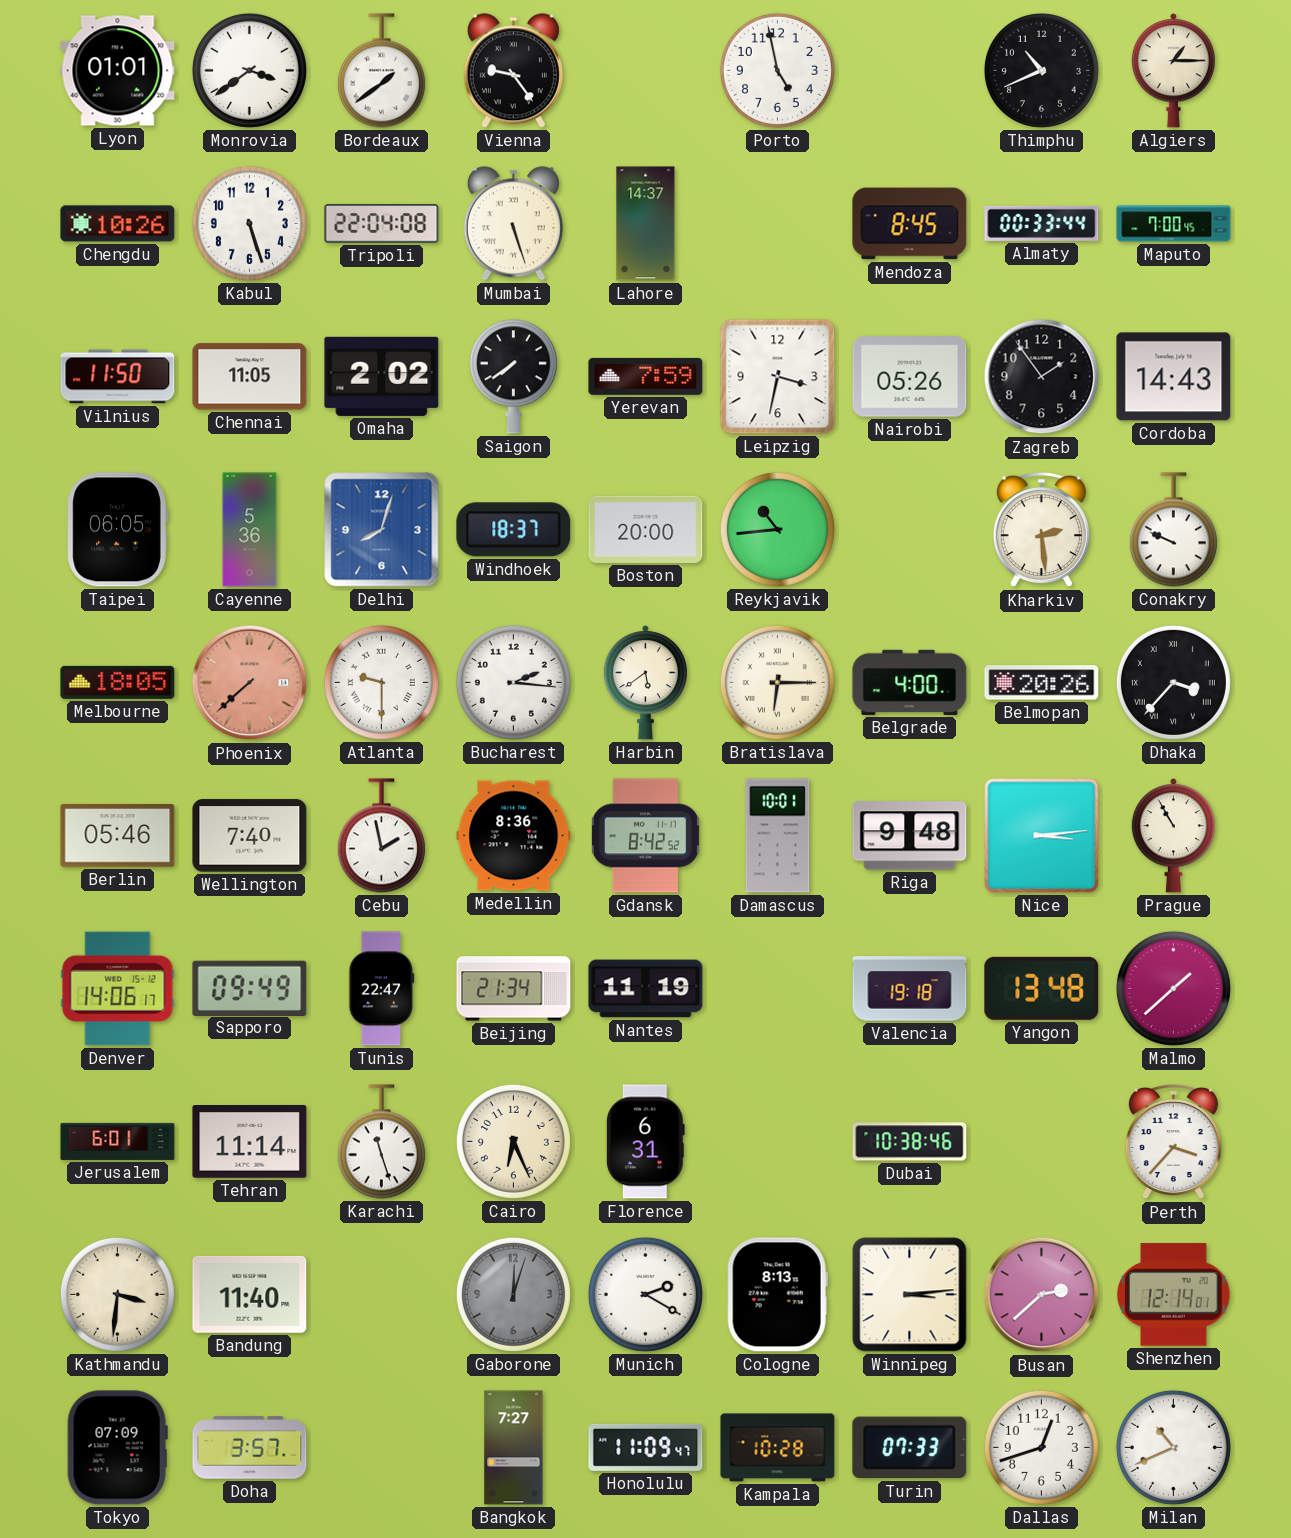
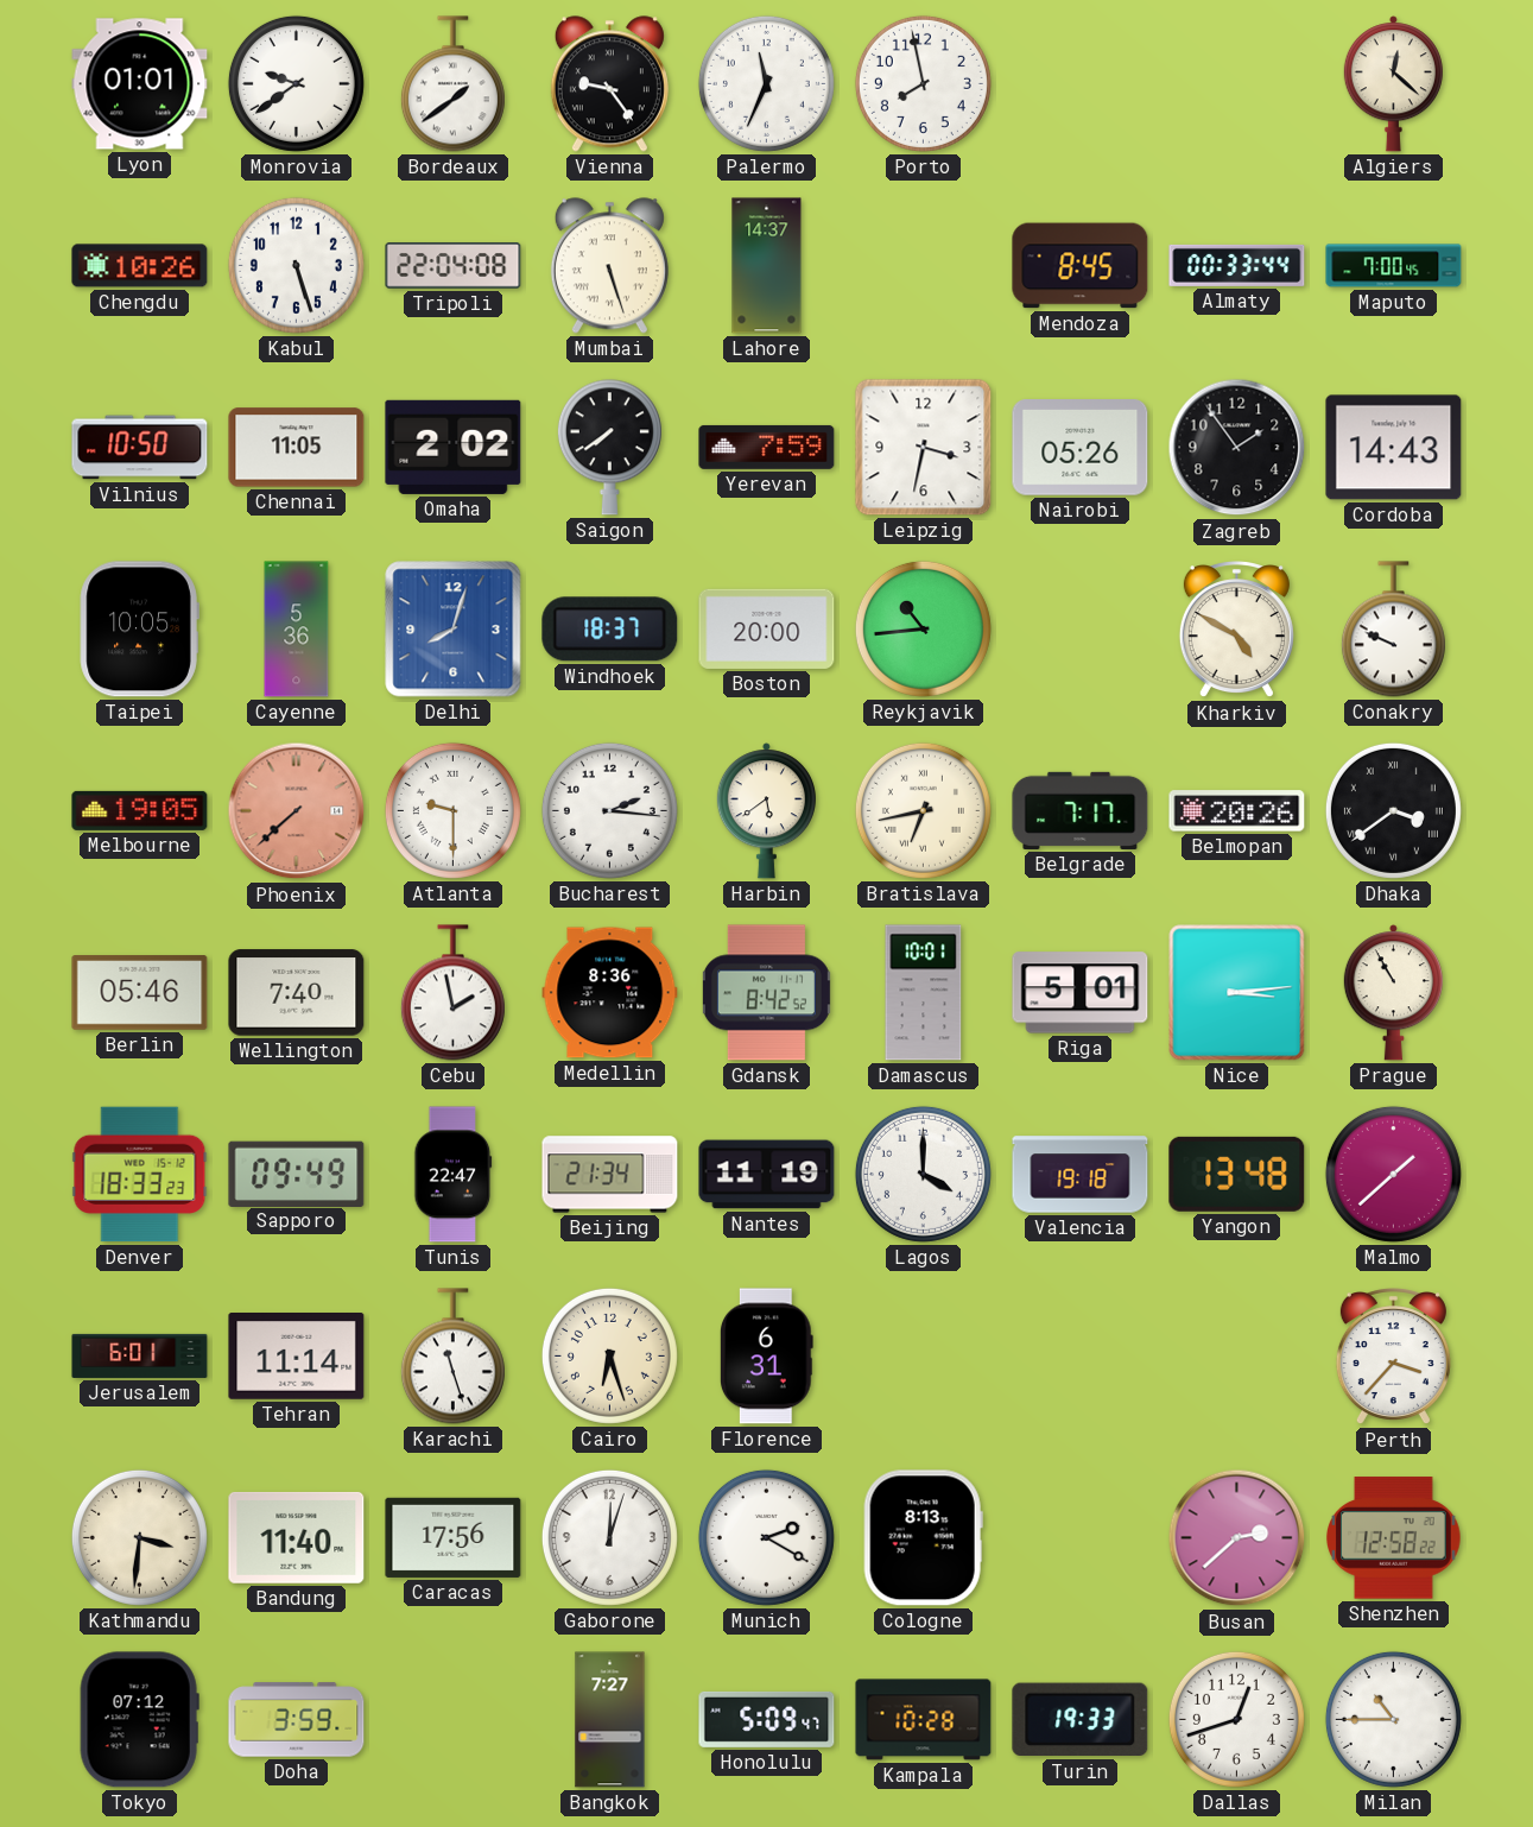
Monrovia: 3:39 -> 9:39
Palermo: none -> 11:34
Porto: 4:58 -> 7:58
Thimphu: 10:41 -> none
Algiers: 1:15 -> 12:22
Vilnius: 11:50 -> 10:50
Taipei: 06:05 -> 10:05
Kharkiv: 2:29 -> 4:50
Melbourne: 18:05 -> 19:05
Bratislava: 6:15 -> 6:43
Belgrade: 4:00 -> 7:17
Dhaka: 3:37 -> 3:39
Riga: 9:48 -> 5:01
Denver: 14:06 -> 18:33
Lagos: none -> 4:00
Cairo: 6:26 -> 6:27
Dubai: 10:38 -> none
Caracas: none -> 17:56
Gaborone dial: grey -> white
Winnipeg: 3:14 -> none
Shenzhen: 12:14 -> 12:58
Tokyo: 07:09 -> 07:12
Doha: 3:57 -> 3:59
Honolulu: 11:09 -> 5:09
Turin: 07:33 -> 19:33
Milan: 10:41 -> 10:45
